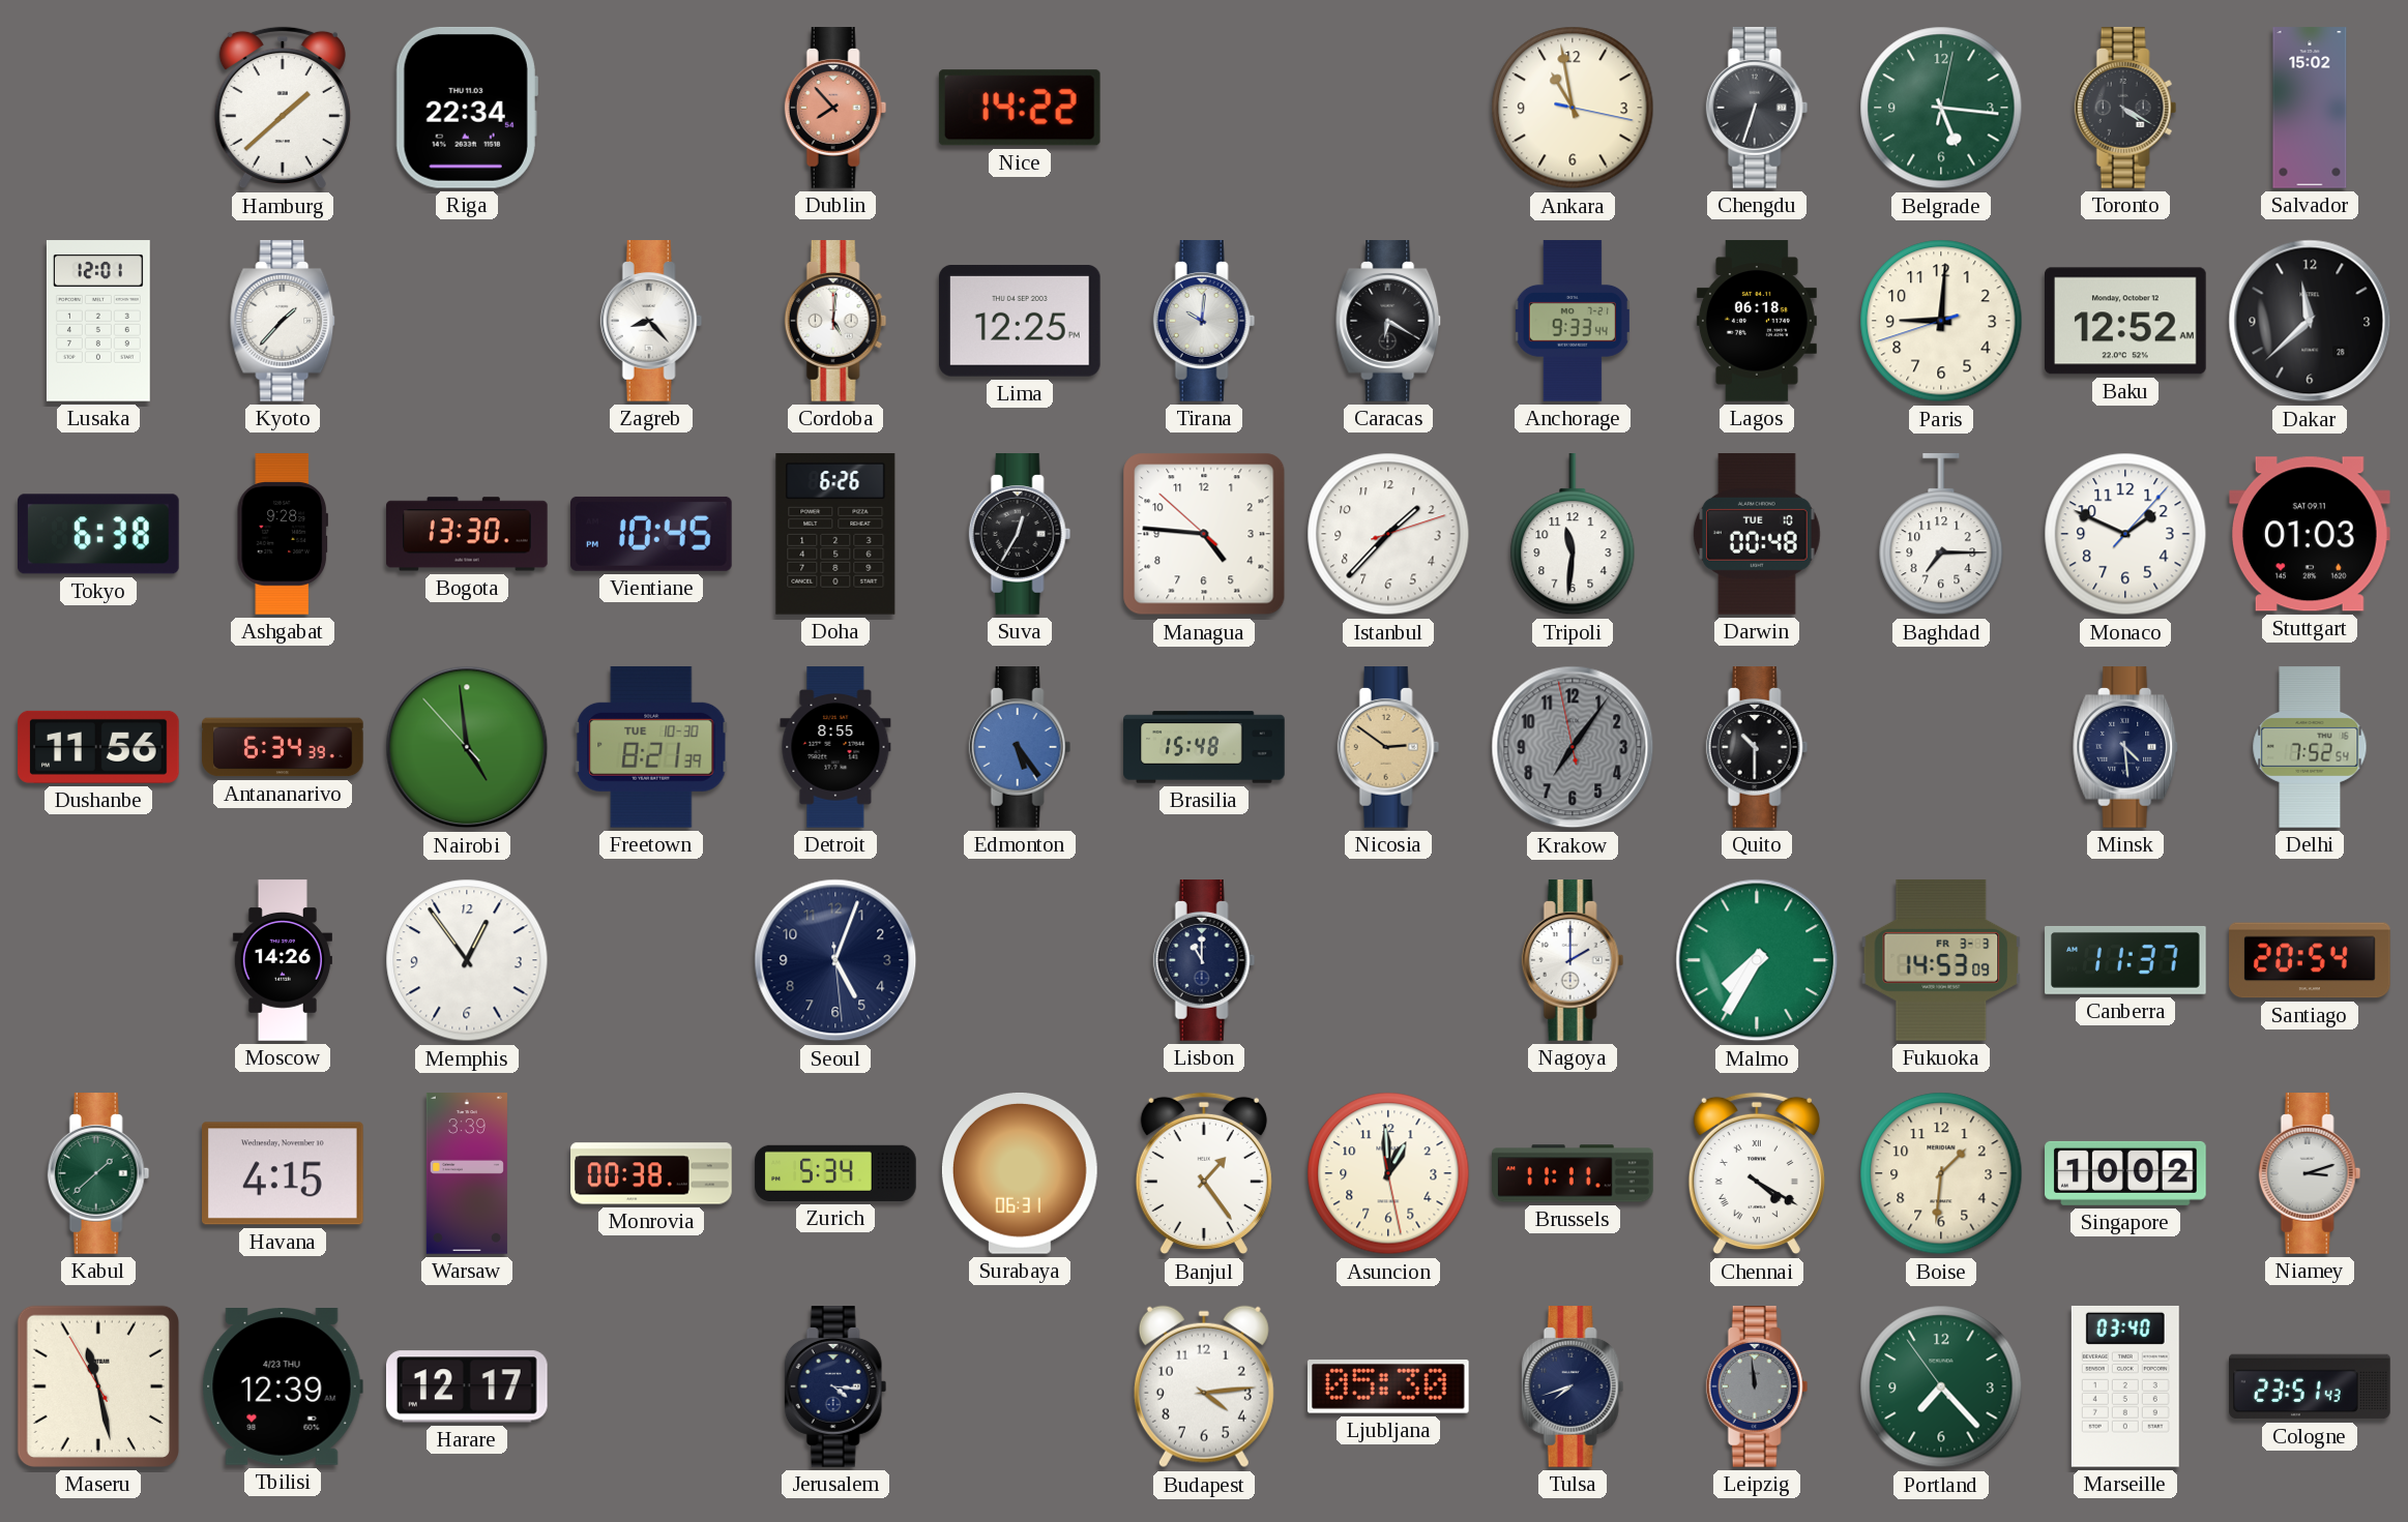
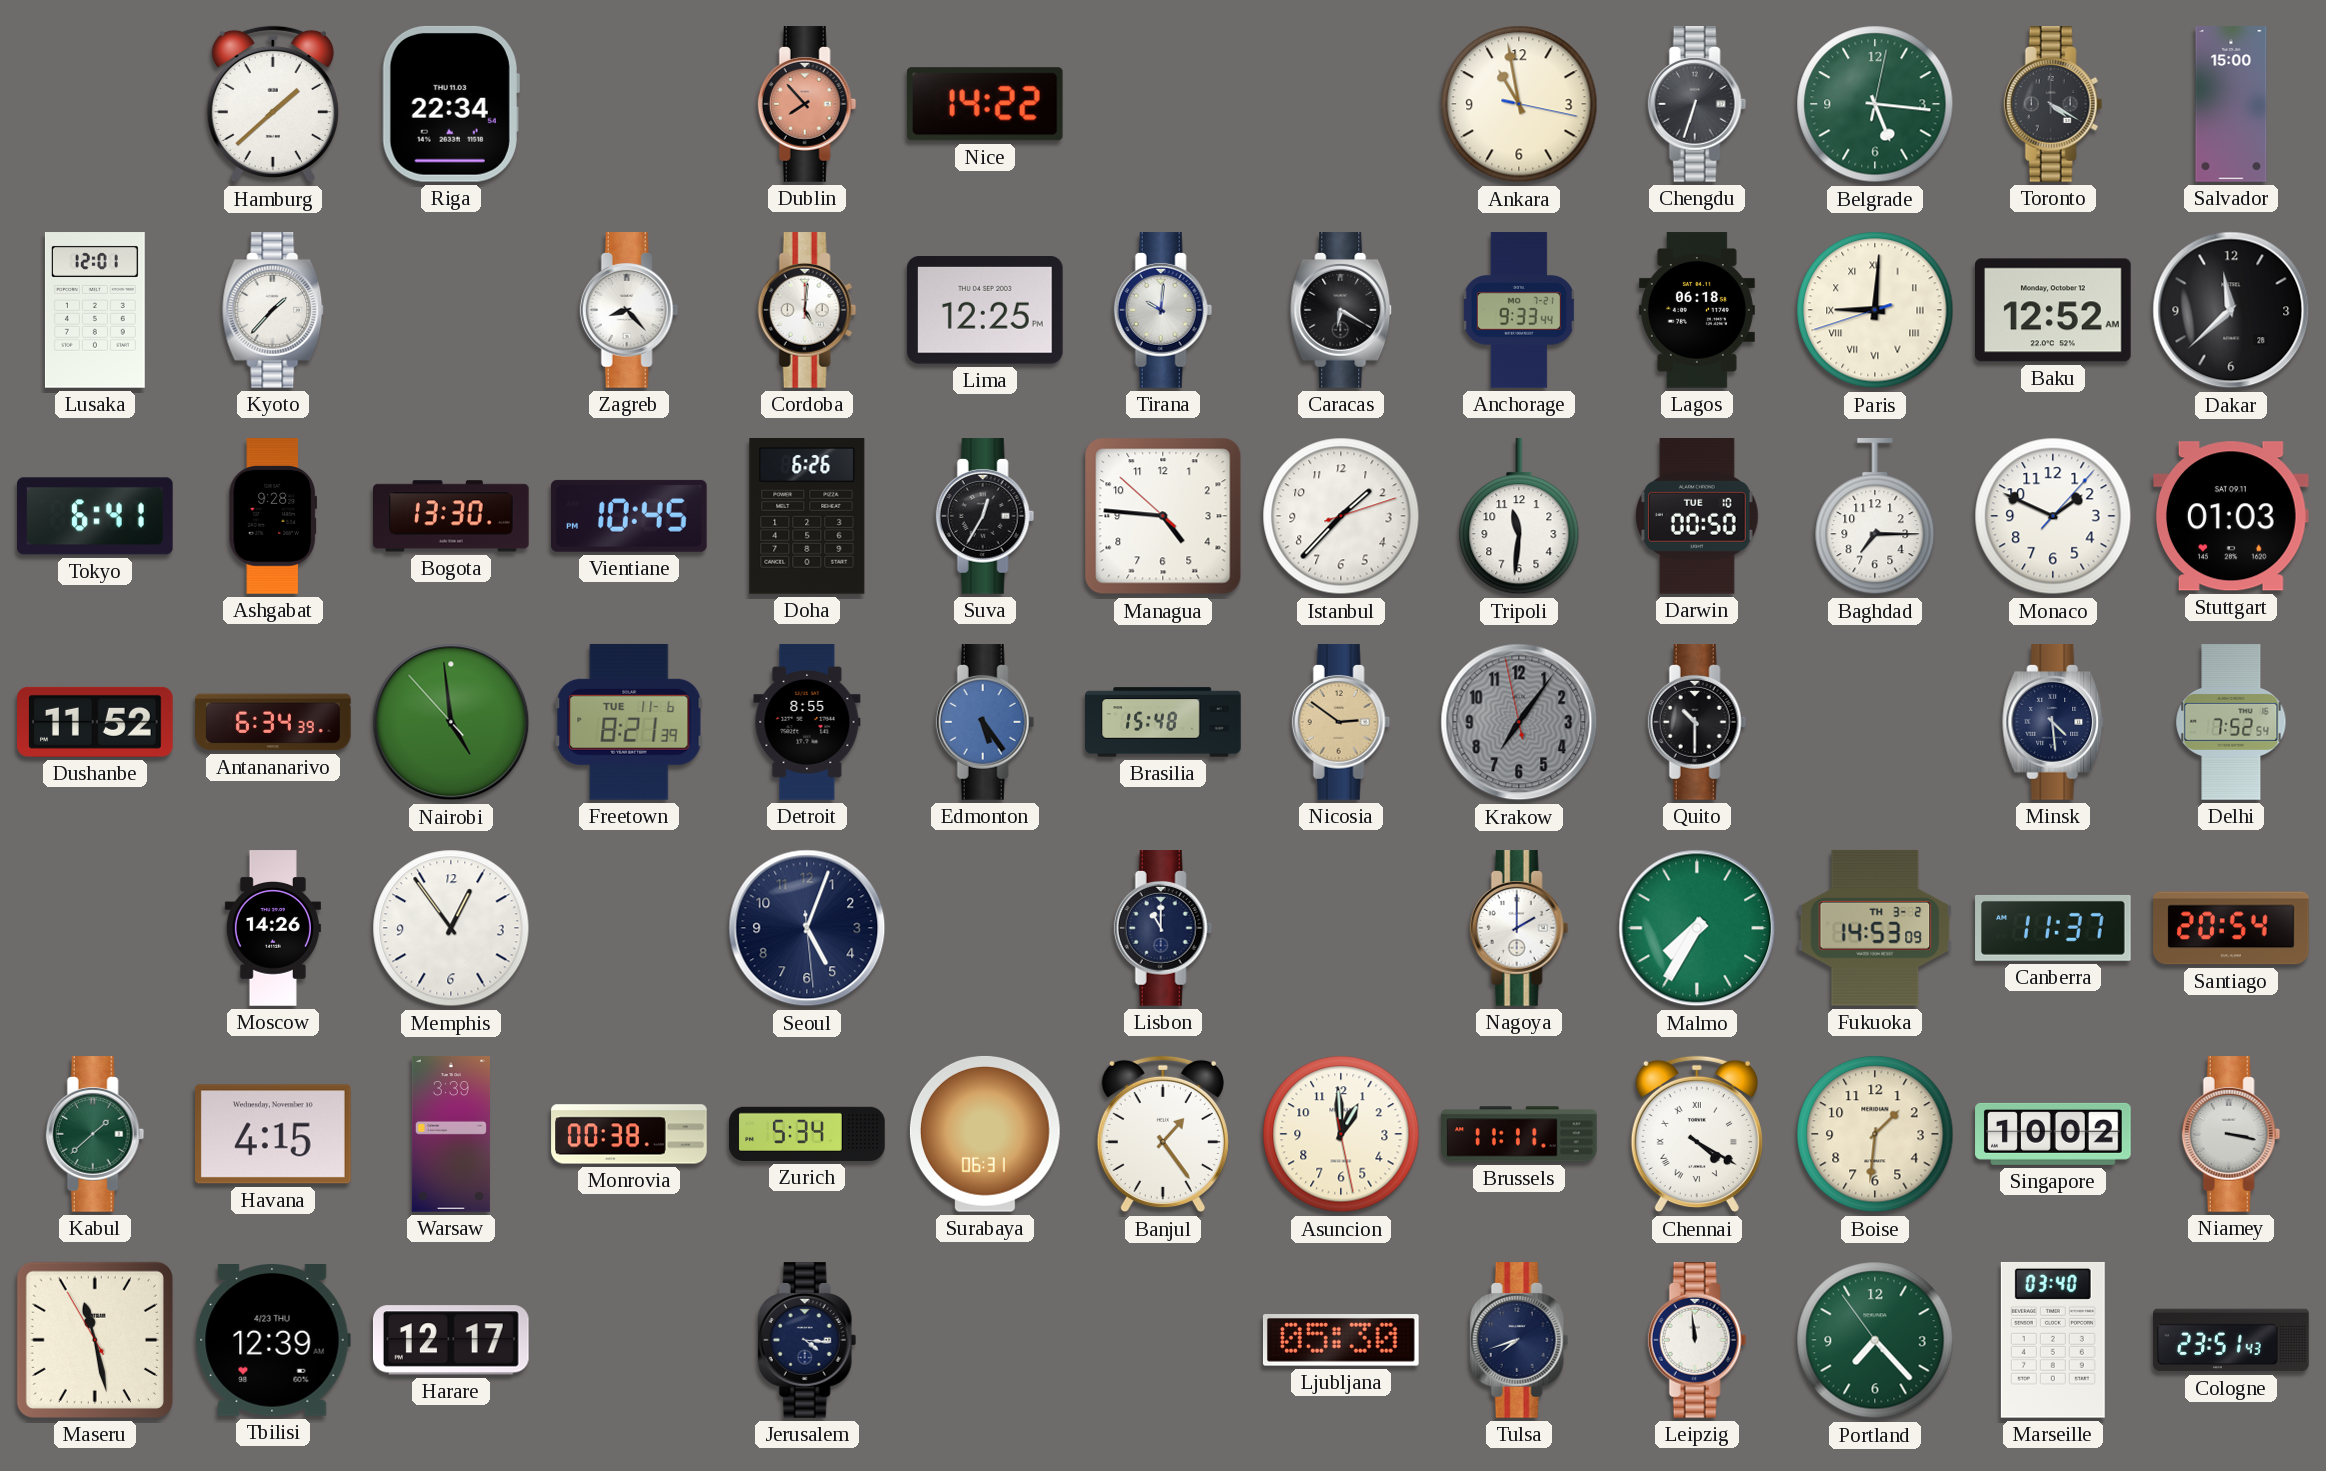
Salvador: 15:02 -> 15:00
Paris numerals: Arabic -> Roman
Tokyo: 6:38 -> 6:41
Darwin: 00:48 -> 00:50
Dushanbe: 11:56 -> 11:52
Freetown date: TUE 10-30 -> TUE 11-6
Fukuoka date: FR 3-3 -> TH 3-2
Niamey: 3:12 -> 3:17
Budapest: 4:14 -> none
Leipzig dial: grey -> white
